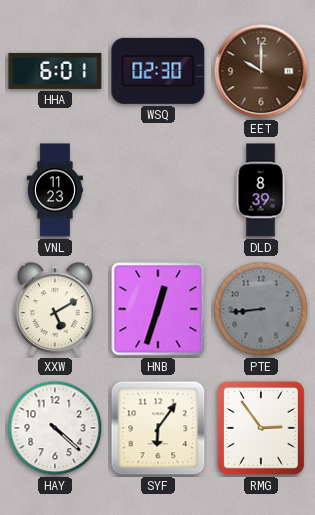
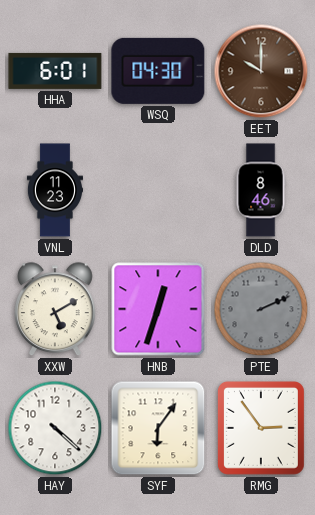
WSQ: 02:30 -> 04:30
DLD: 8:39 -> 8:46
PTE: 8:44 -> 2:11
